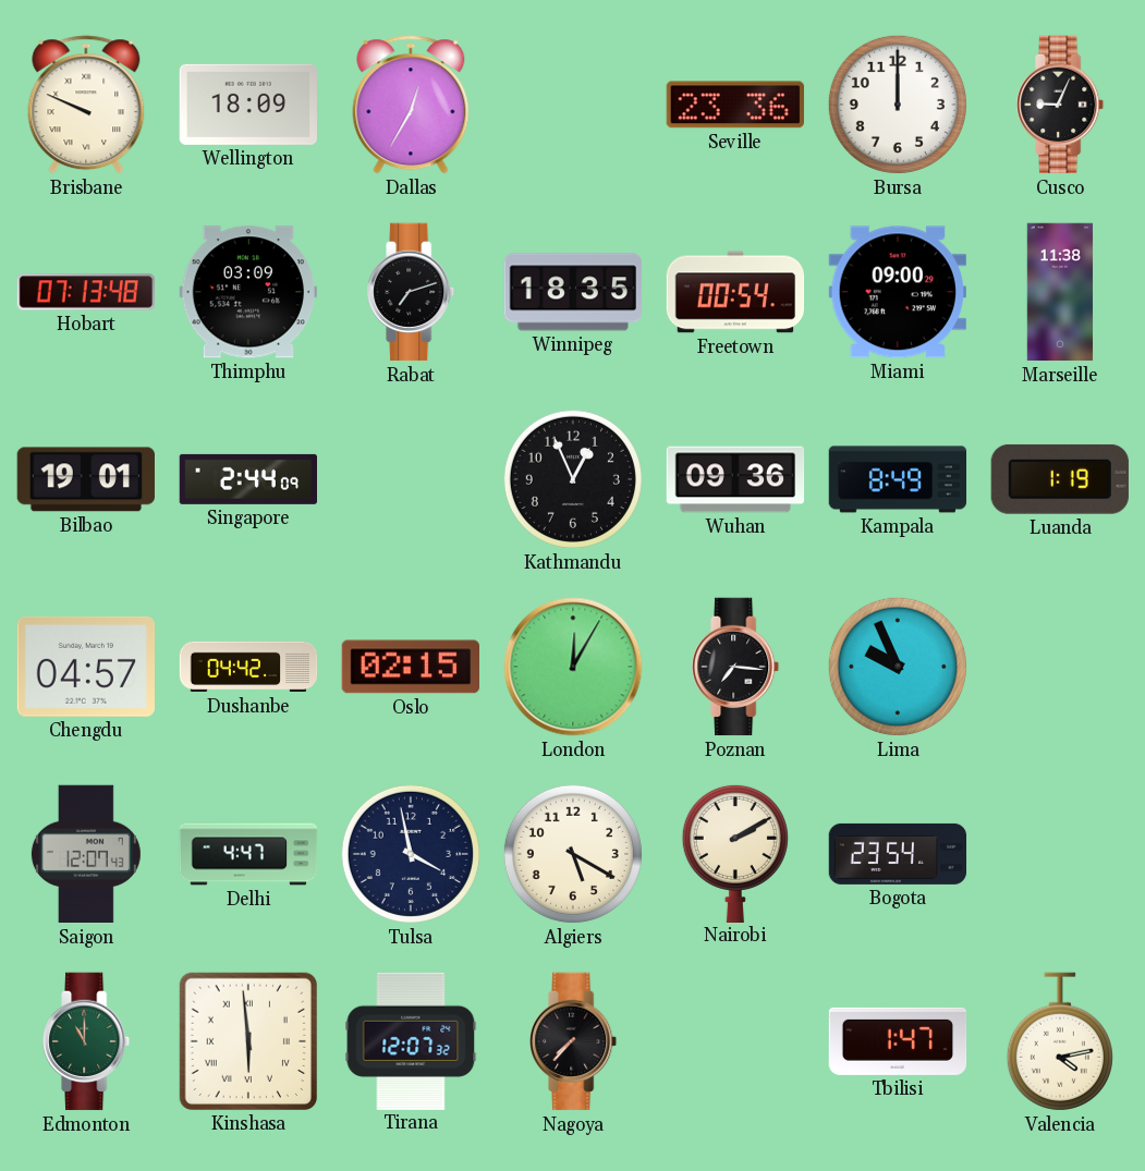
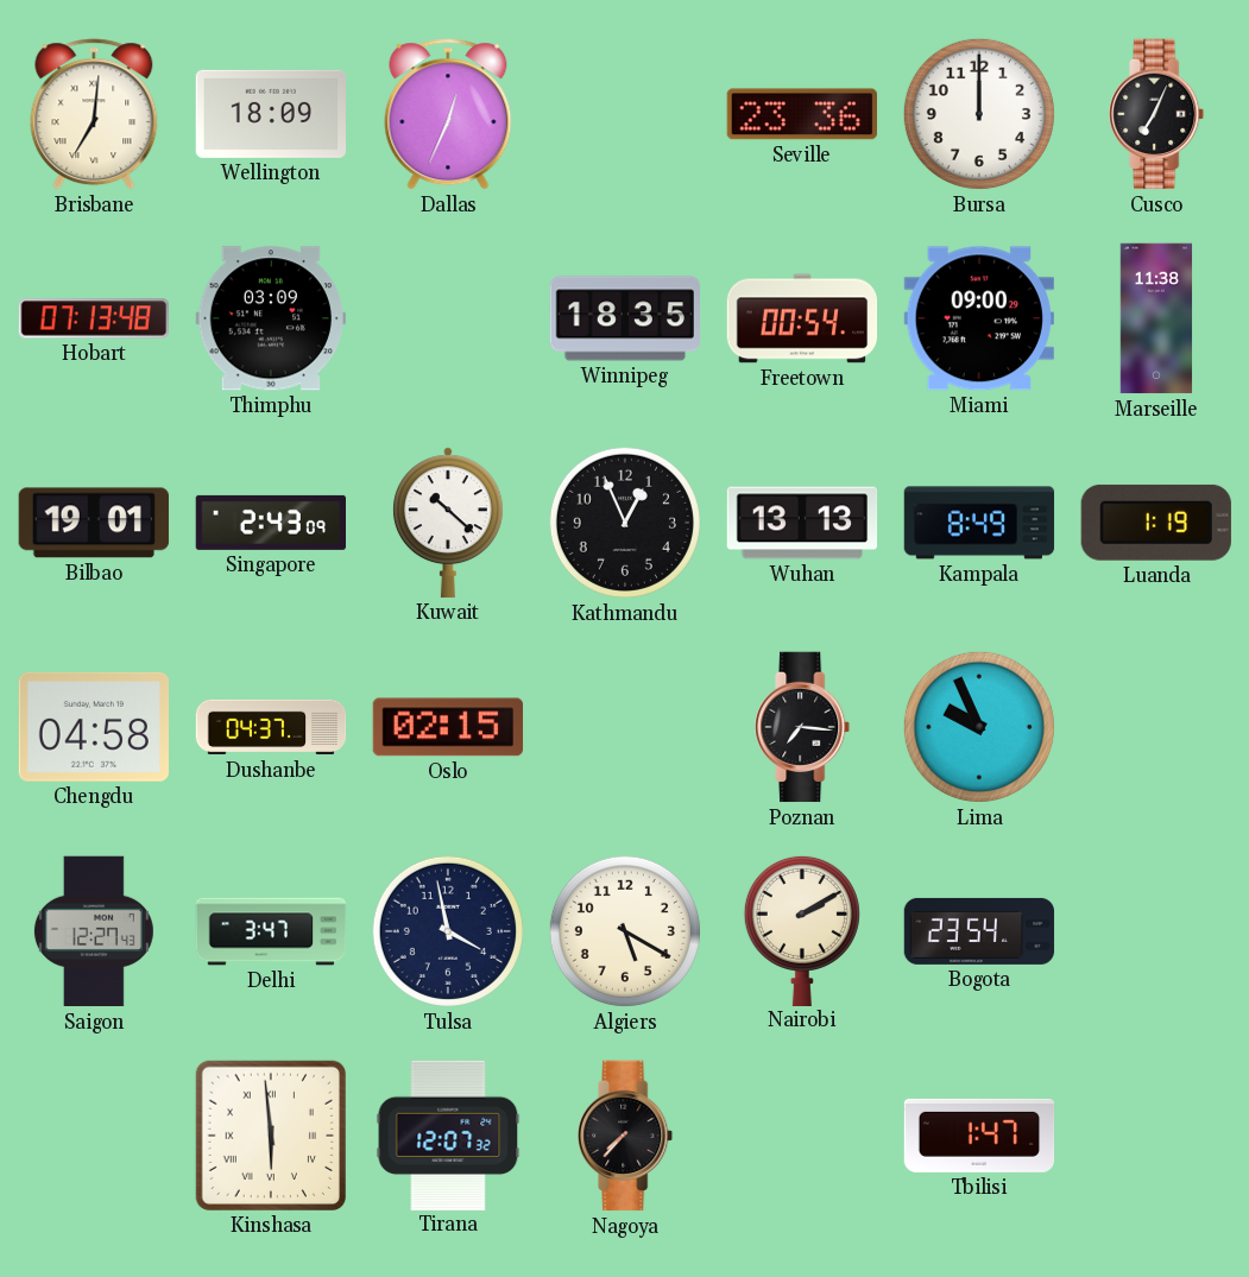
Brisbane: 9:49 -> 7:01
Dallas: 12:35 -> 12:34
Cusco: 9:04 -> 7:04
Rabat: 7:12 -> none
Singapore: 2:44 -> 2:43
Kuwait: none -> 10:22
Wuhan: 09:36 -> 13:13
Chengdu: 04:57 -> 04:58
Dushanbe: 04:42 -> 04:37
London: 12:05 -> none
Saigon: 12:07 -> 12:27
Delhi: 4:47 -> 3:47
Edmonton: 11:00 -> none
Valencia: 4:13 -> none
